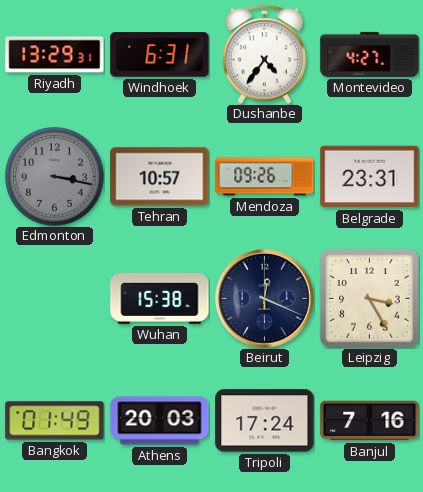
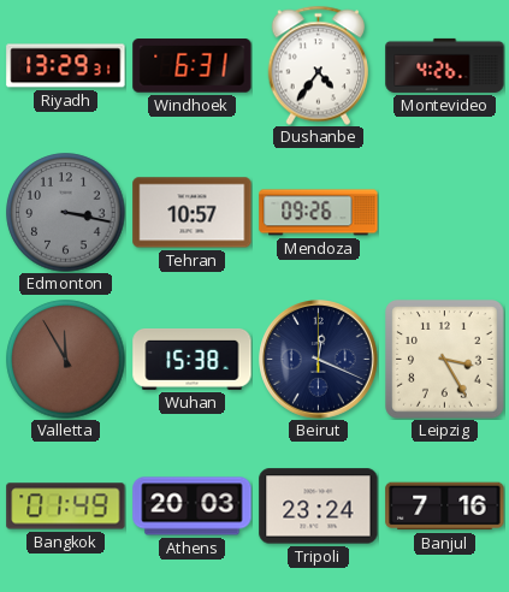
Montevideo: 4:27 -> 4:26
Belgrade: 23:31 -> none
Valletta: none -> 11:55
Tripoli: 17:24 -> 23:24
